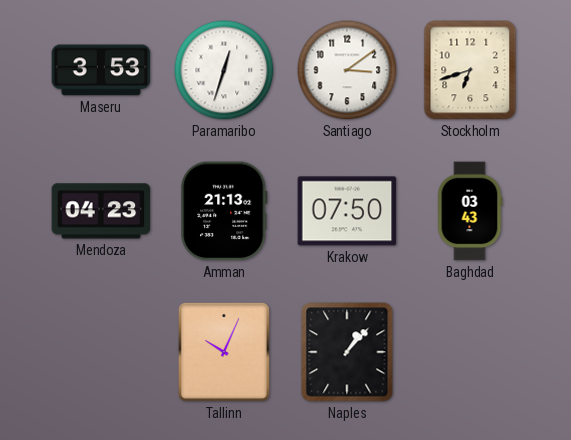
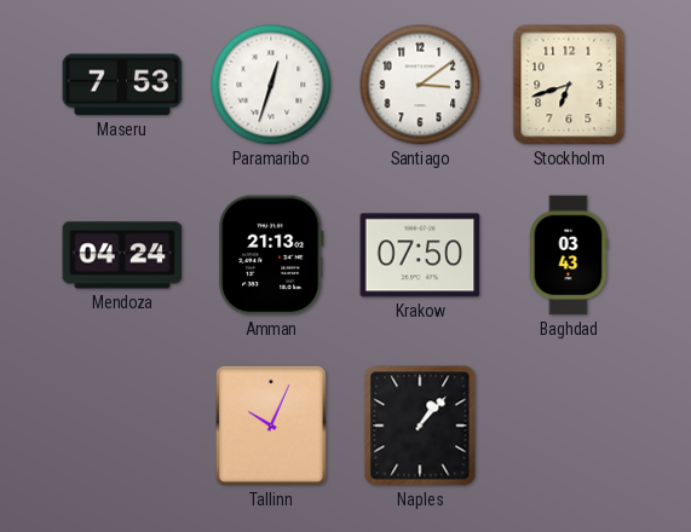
Maseru: 3:53 -> 7:53
Mendoza: 04:23 -> 04:24
